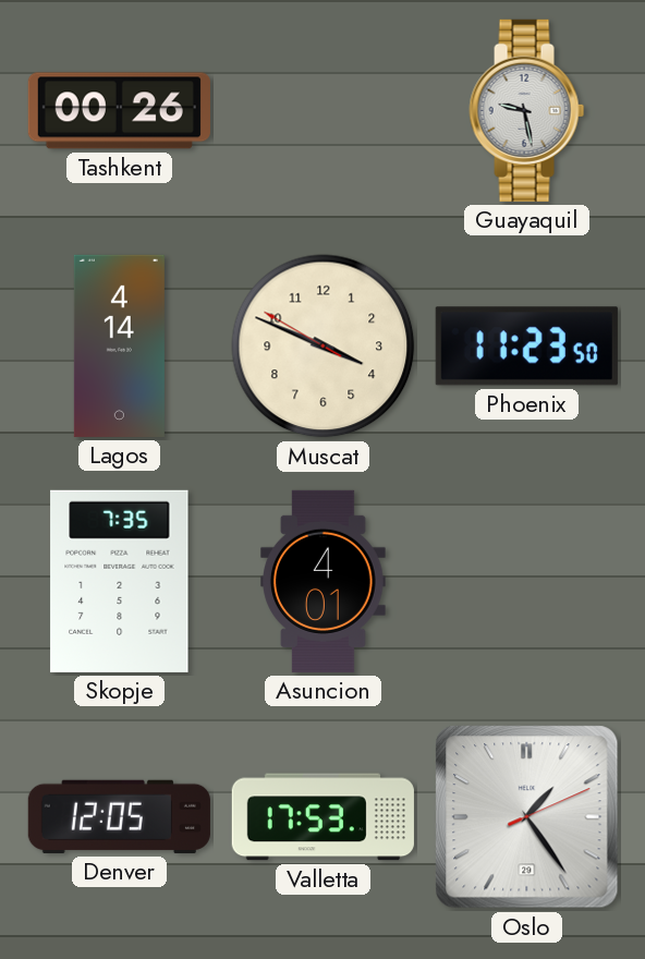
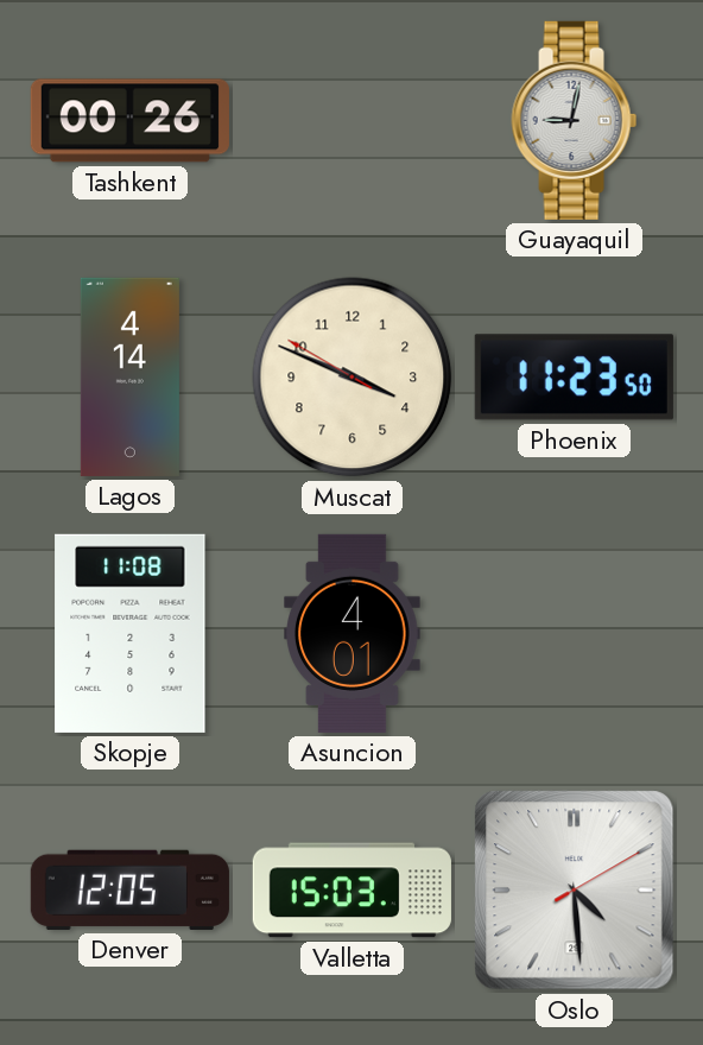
Guayaquil: 9:28 -> 9:02
Skopje: 7:35 -> 11:08
Valletta: 17:53 -> 15:03
Oslo: 1:24 -> 4:29
